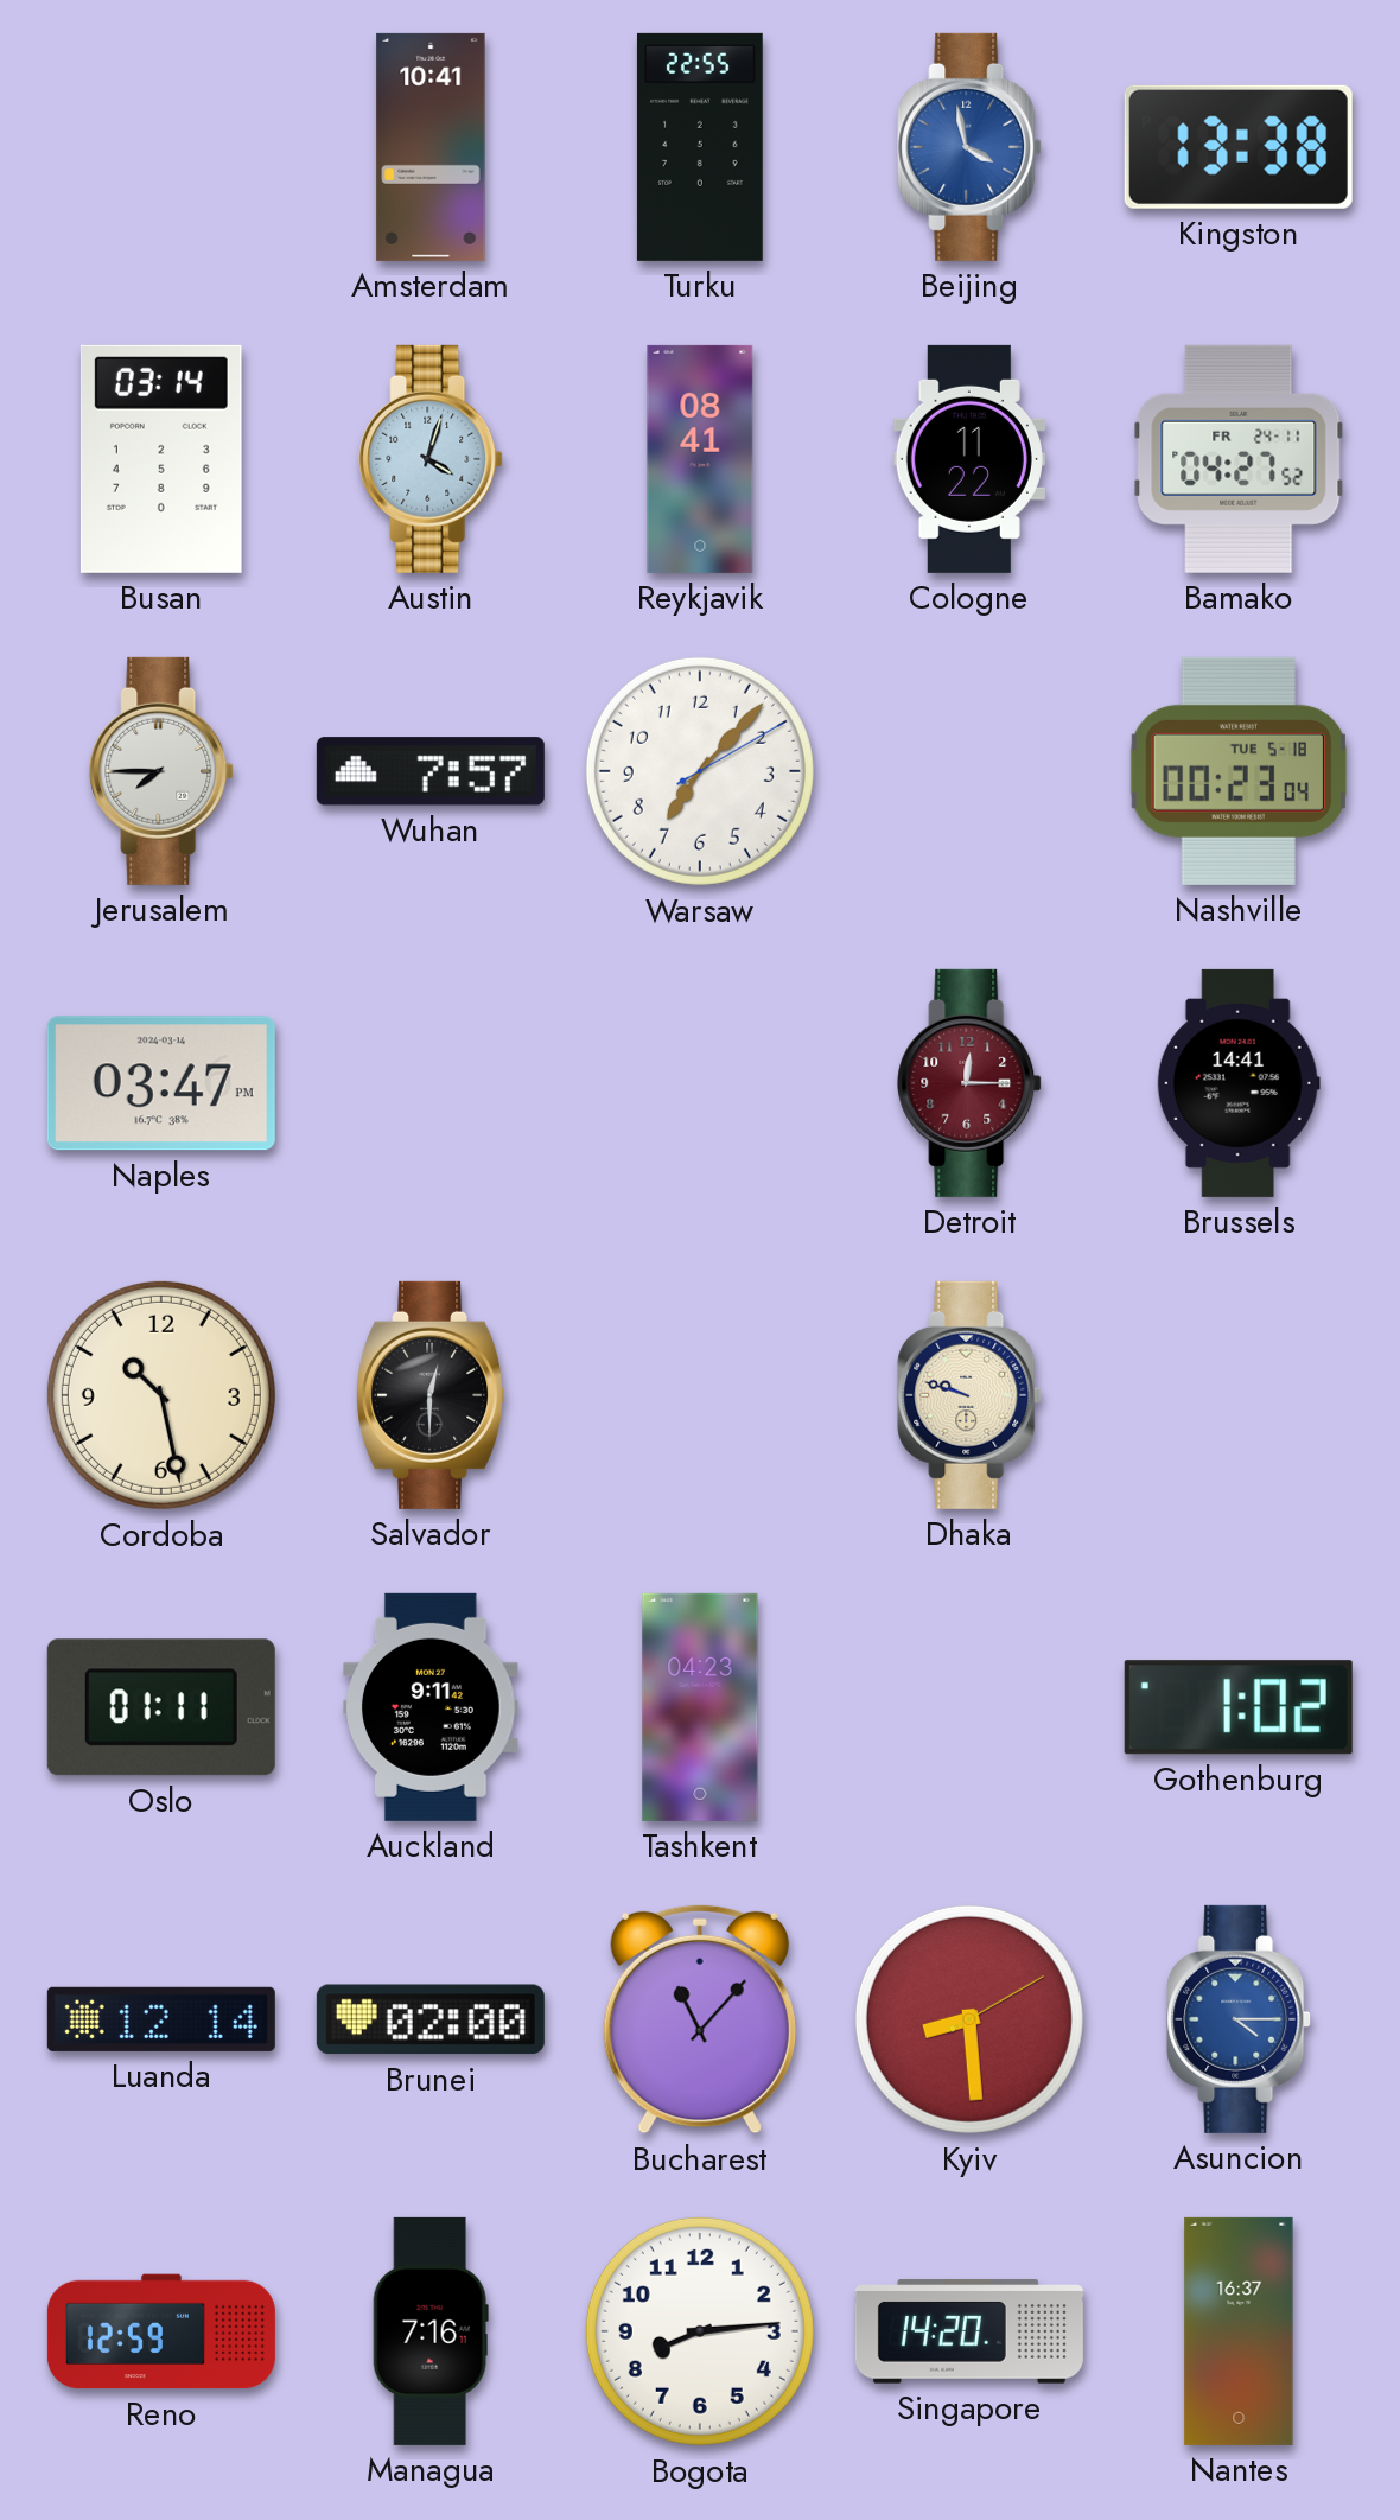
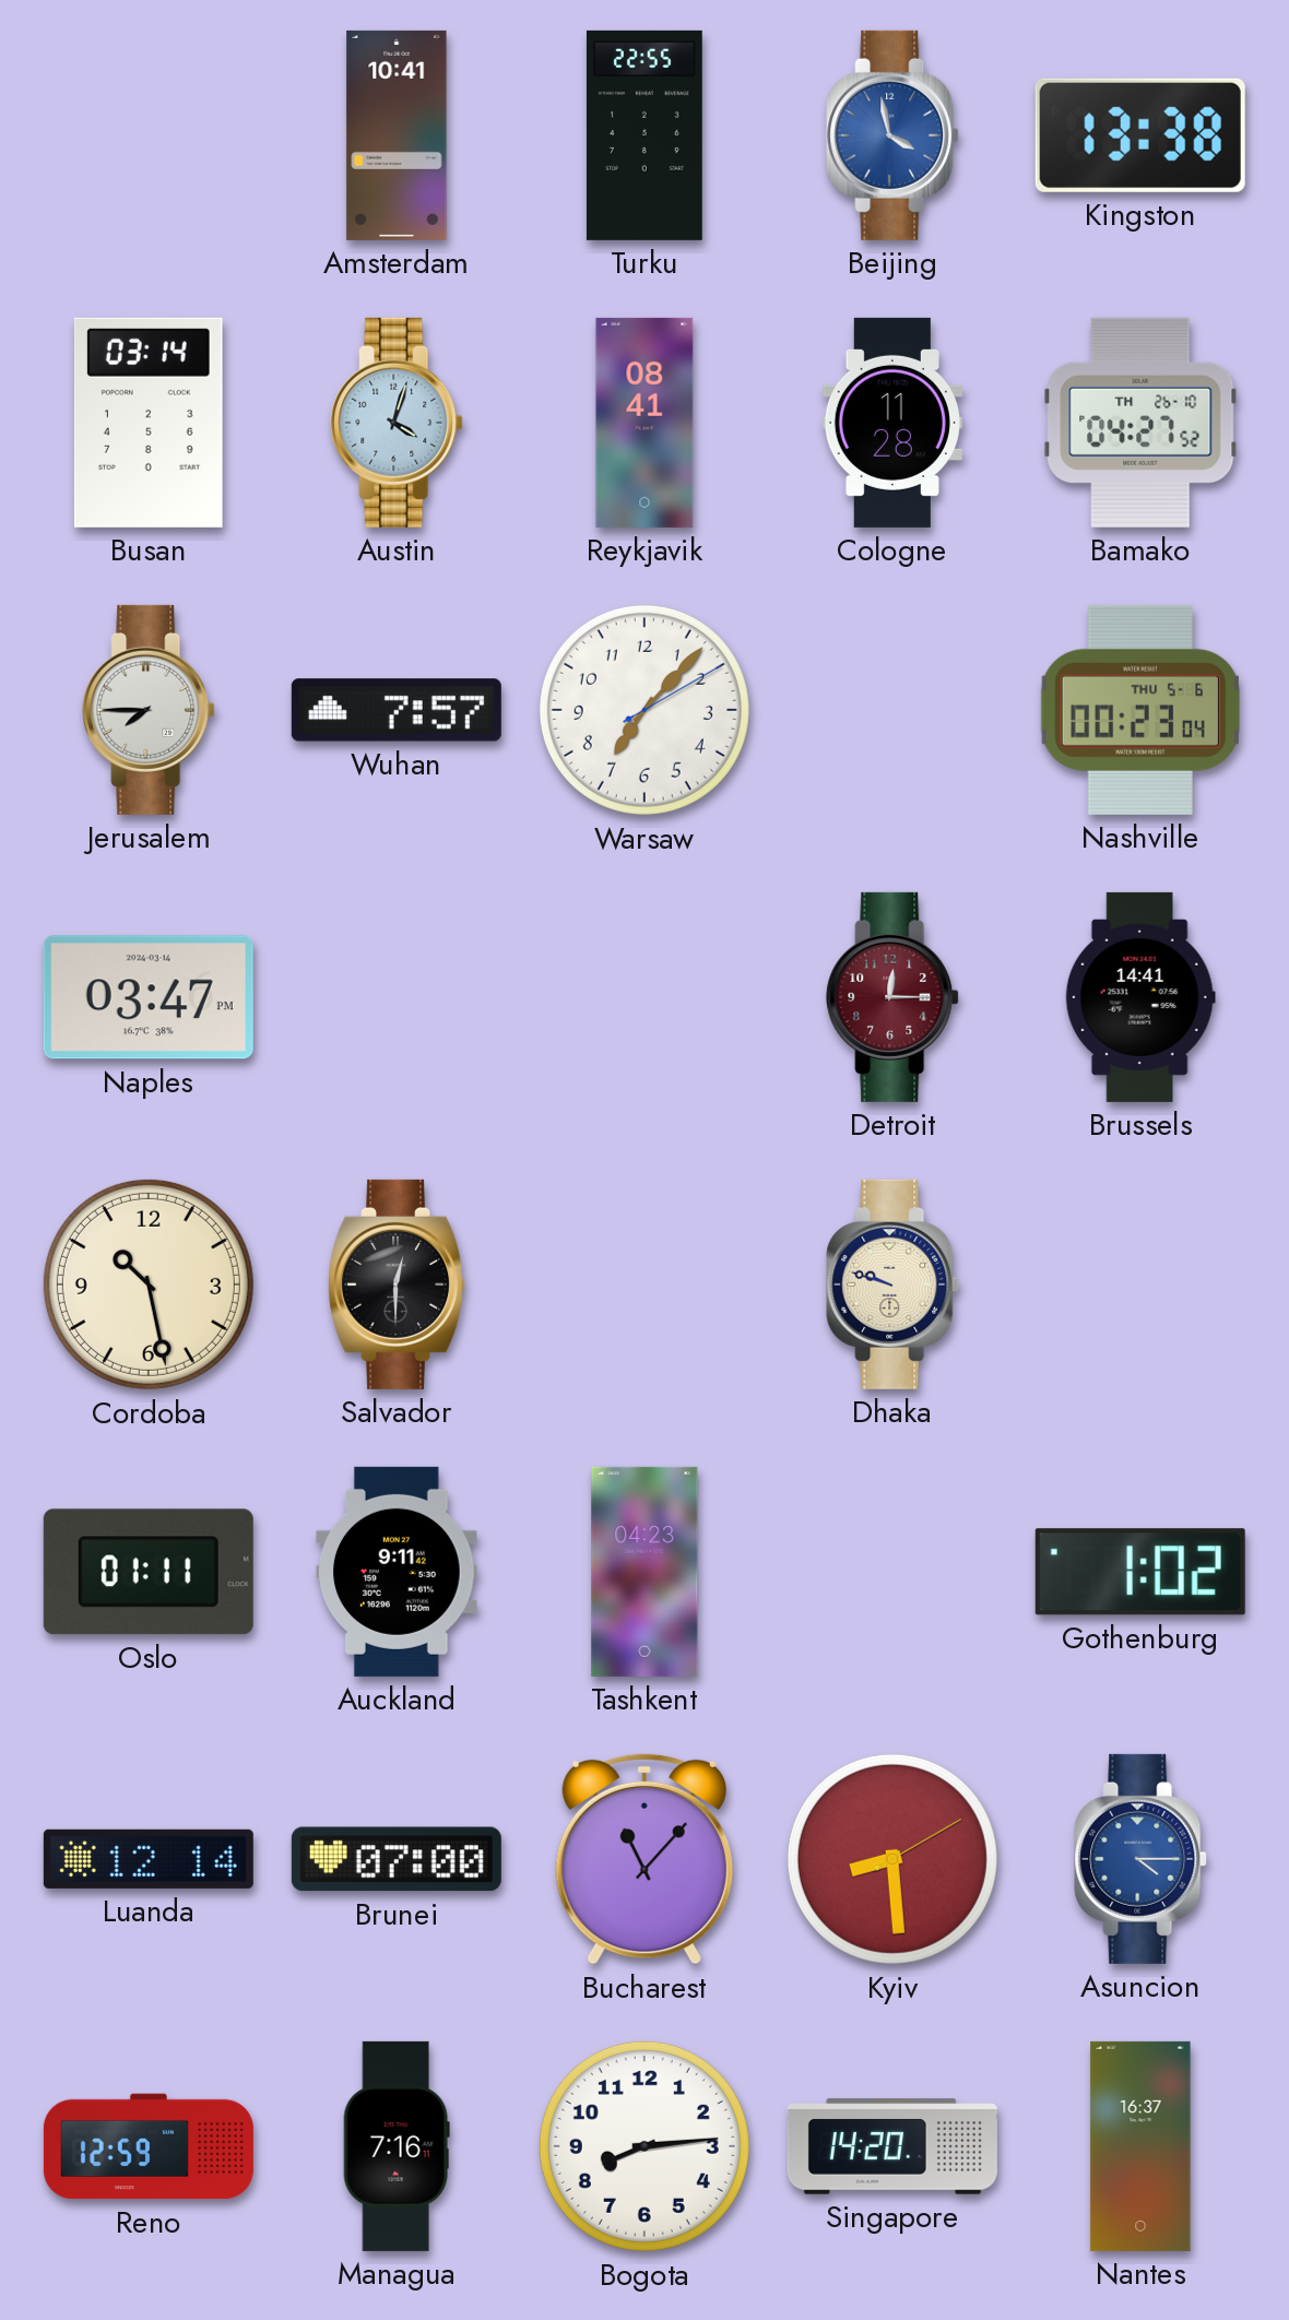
Cologne: 11:22 -> 11:28
Bamako date: FR 24-11 -> TH 26-10
Nashville date: TUE 5-18 -> THU 5-6
Brunei: 02:00 -> 07:00
